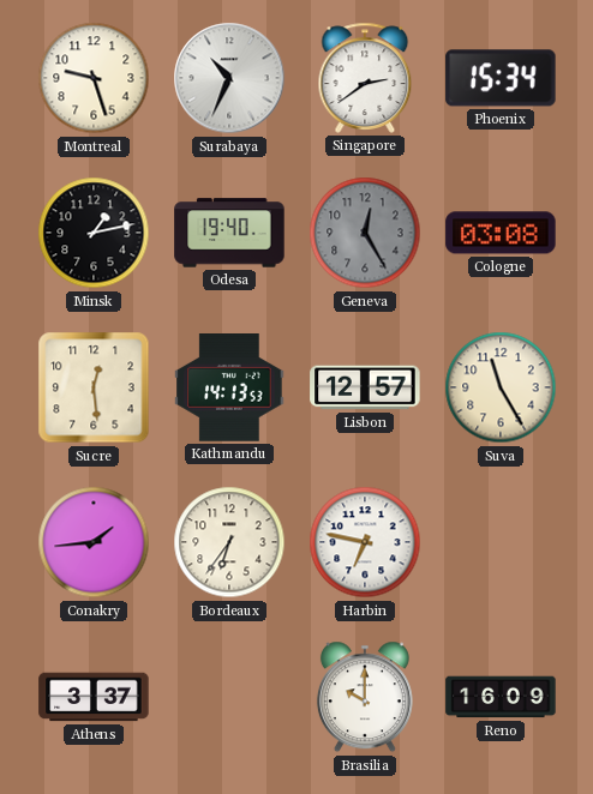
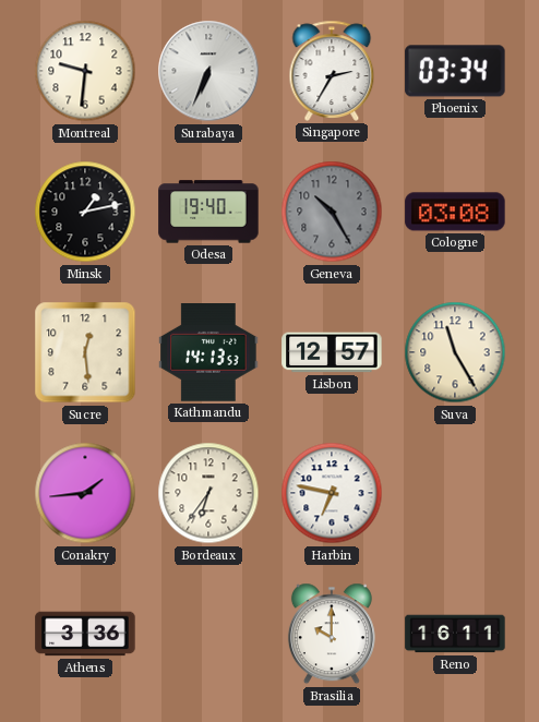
Montreal: 9:27 -> 9:31
Surabaya: 10:34 -> 6:34
Singapore: 2:39 -> 2:35
Phoenix: 15:34 -> 03:34
Geneva: 12:25 -> 10:25
Athens: 3:37 -> 3:36
Reno: 16:09 -> 16:11
